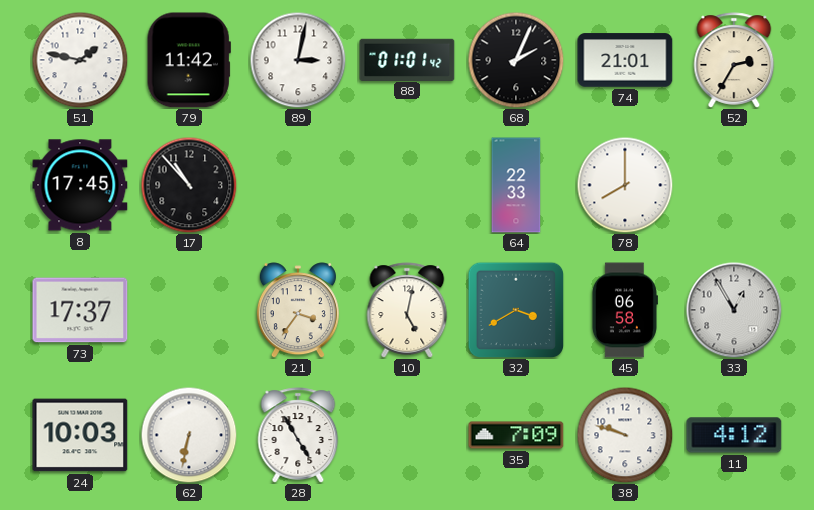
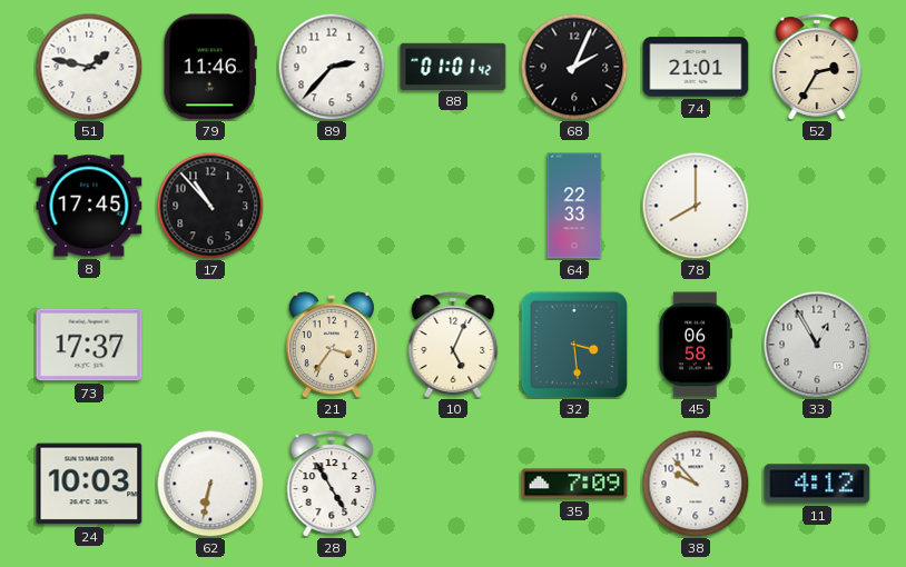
79: 11:42 -> 11:46
89: 3:02 -> 2:37
10: 5:02 -> 5:04
32: 3:40 -> 3:29
38: 9:48 -> 9:53
